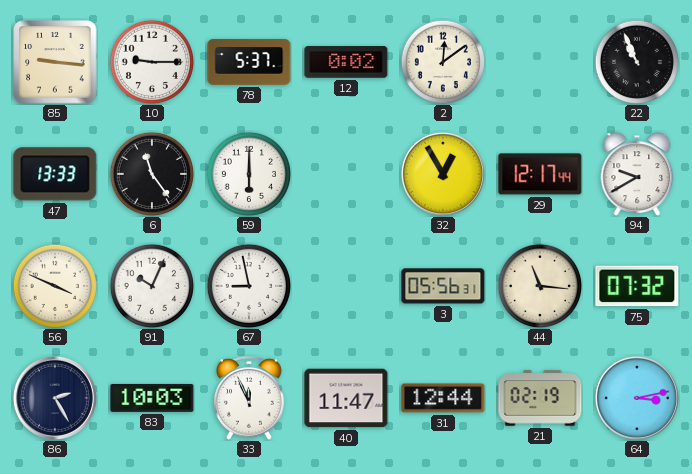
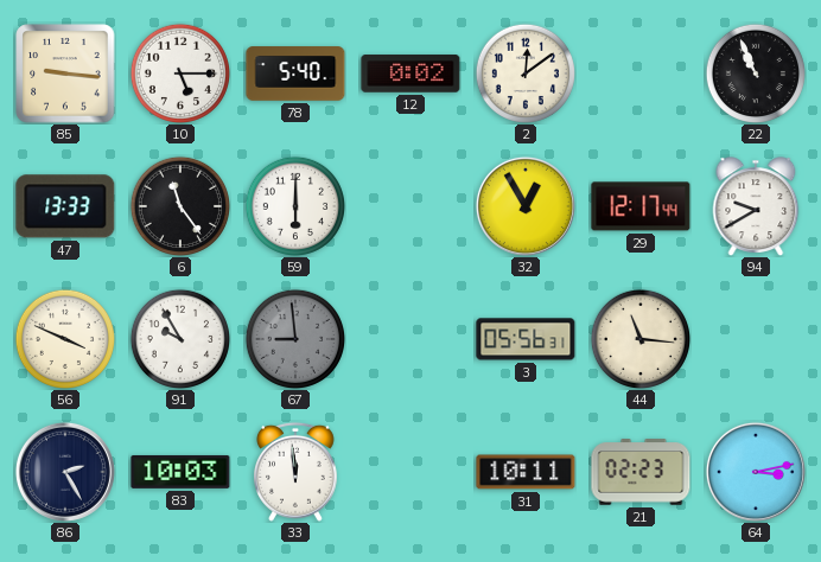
10: 9:15 -> 5:15
78: 5:37 -> 5:40
91: 10:04 -> 9:55
67: 8:58 -> 8:59
67 dial: white -> grey
75: 07:32 -> none
33: 11:56 -> 11:59
40: 11:47 -> none
31: 12:44 -> 10:11
21: 02:19 -> 02:23
